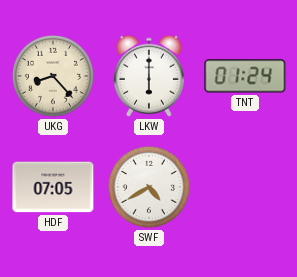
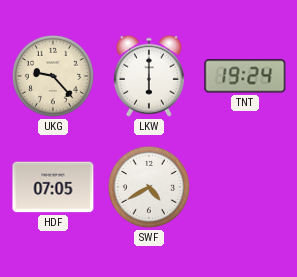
UKG: 8:23 -> 9:23
TNT: 01:24 -> 19:24
